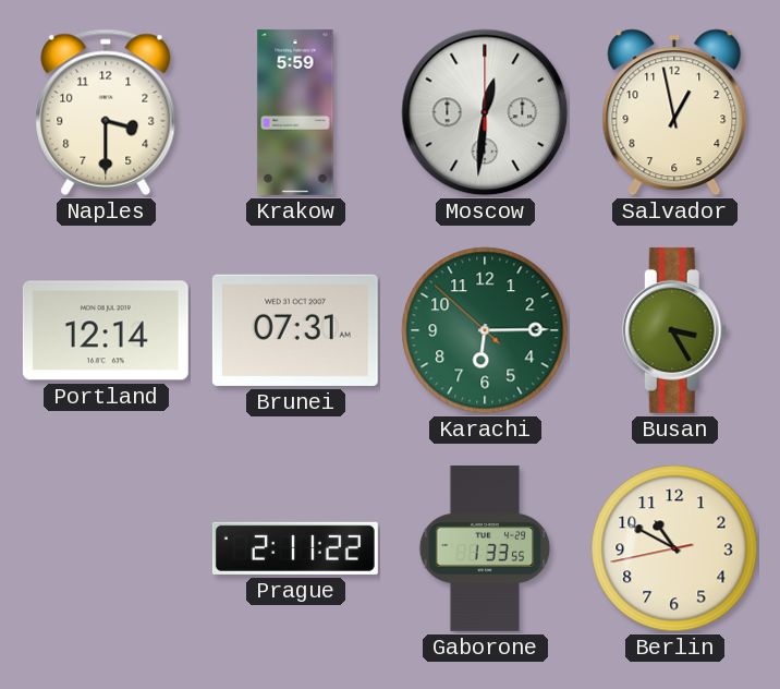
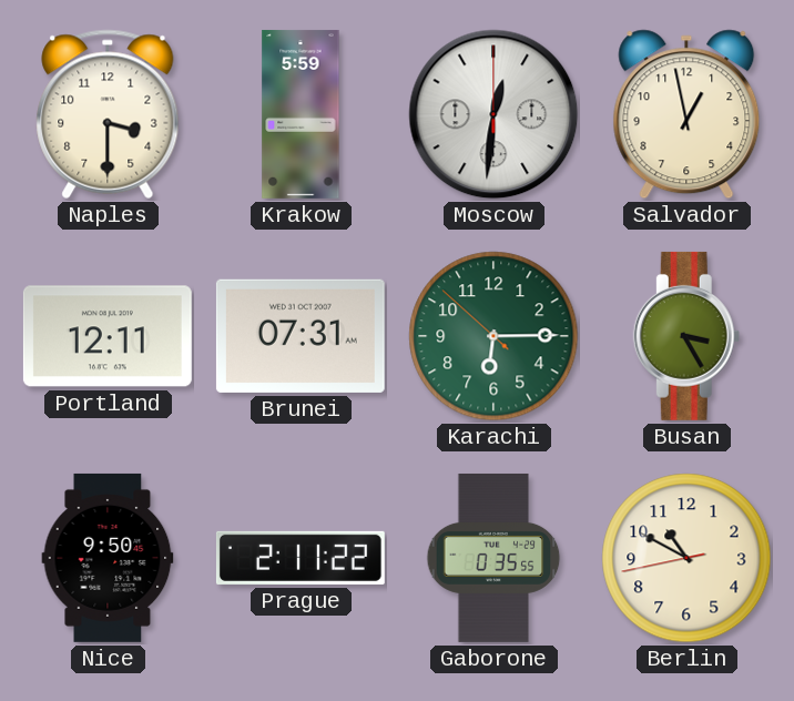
Portland: 12:14 -> 12:11
Nice: none -> 9:50
Gaborone: 1:33 -> 0:35
